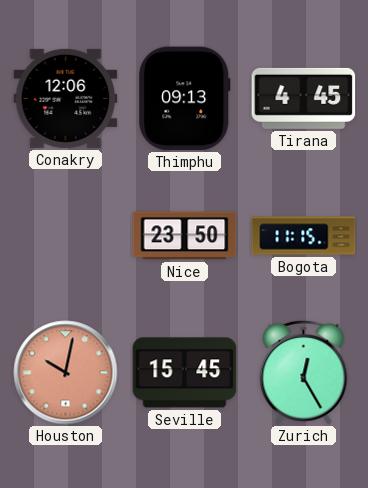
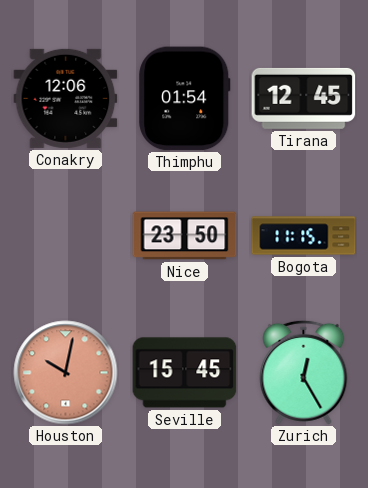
Thimphu: 09:13 -> 01:54
Tirana: 4:45 -> 12:45
